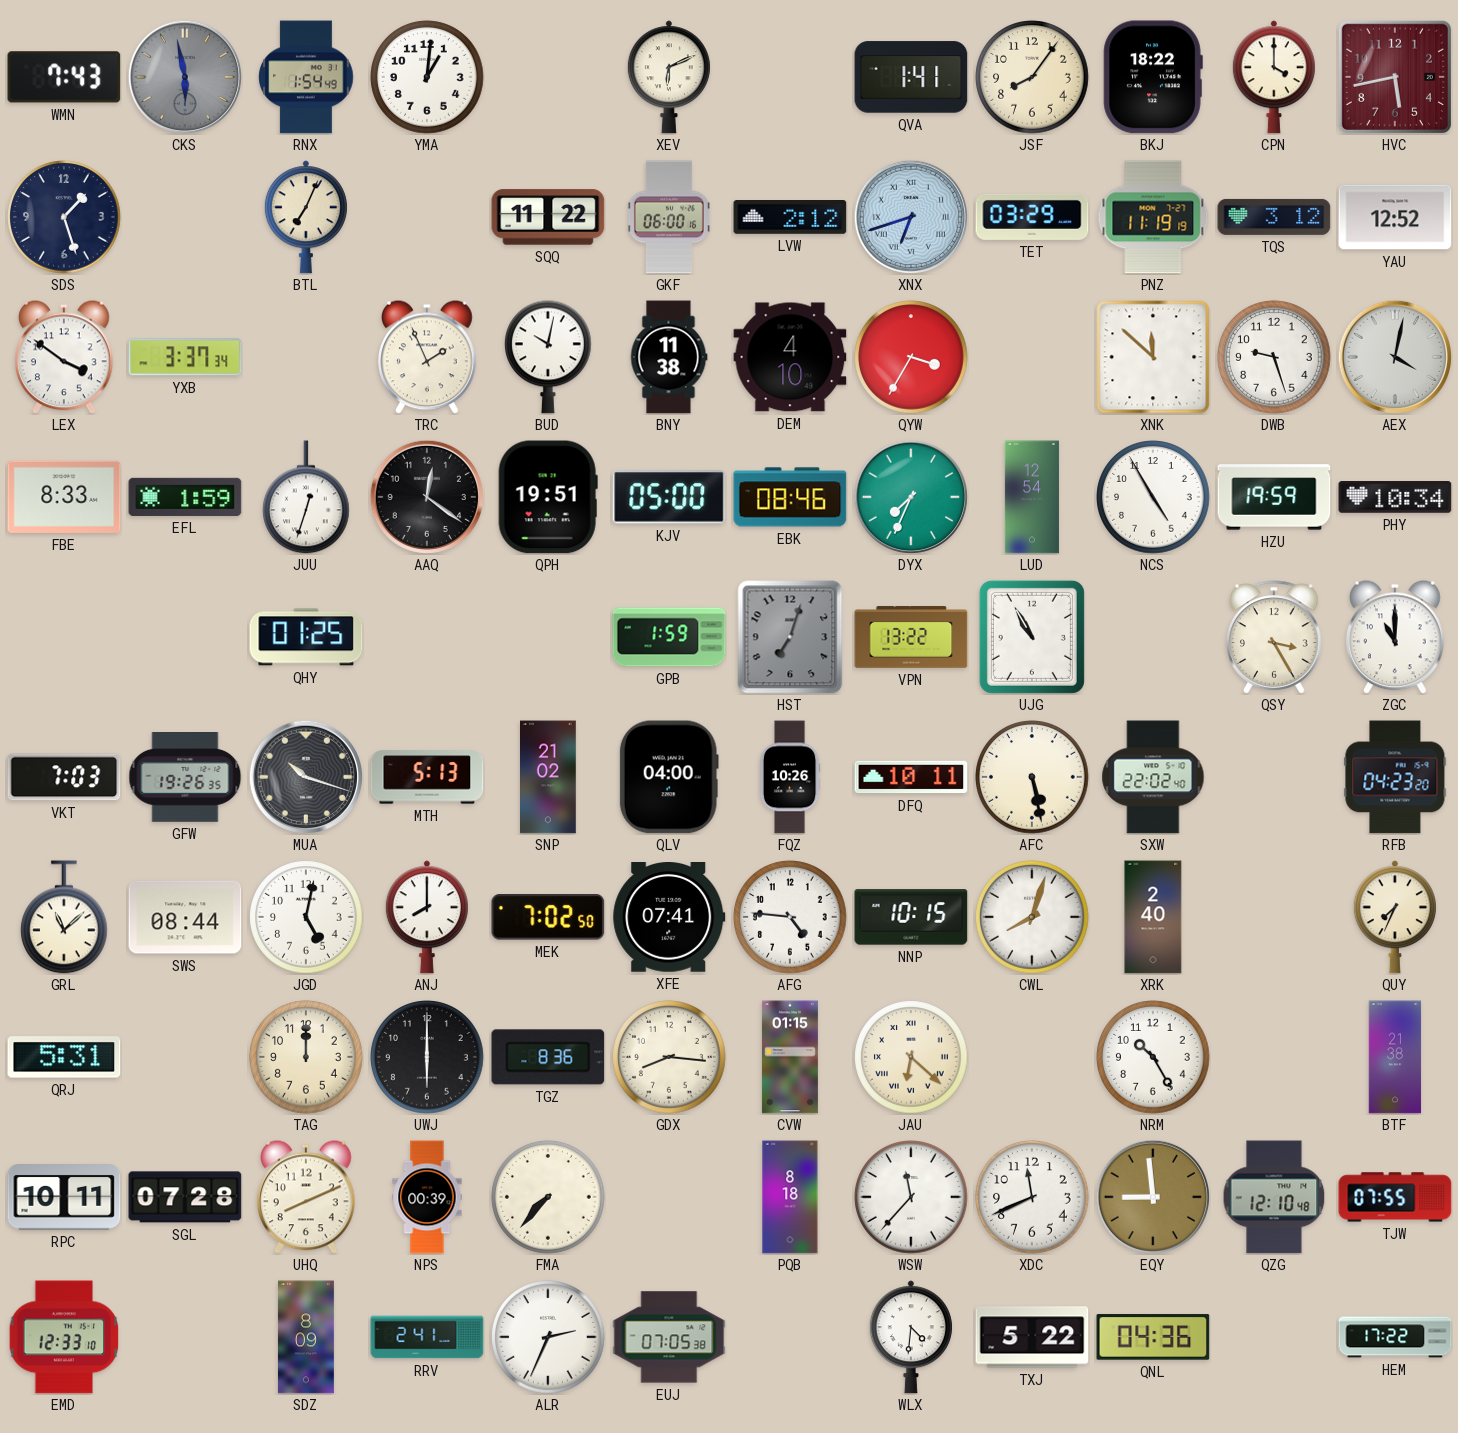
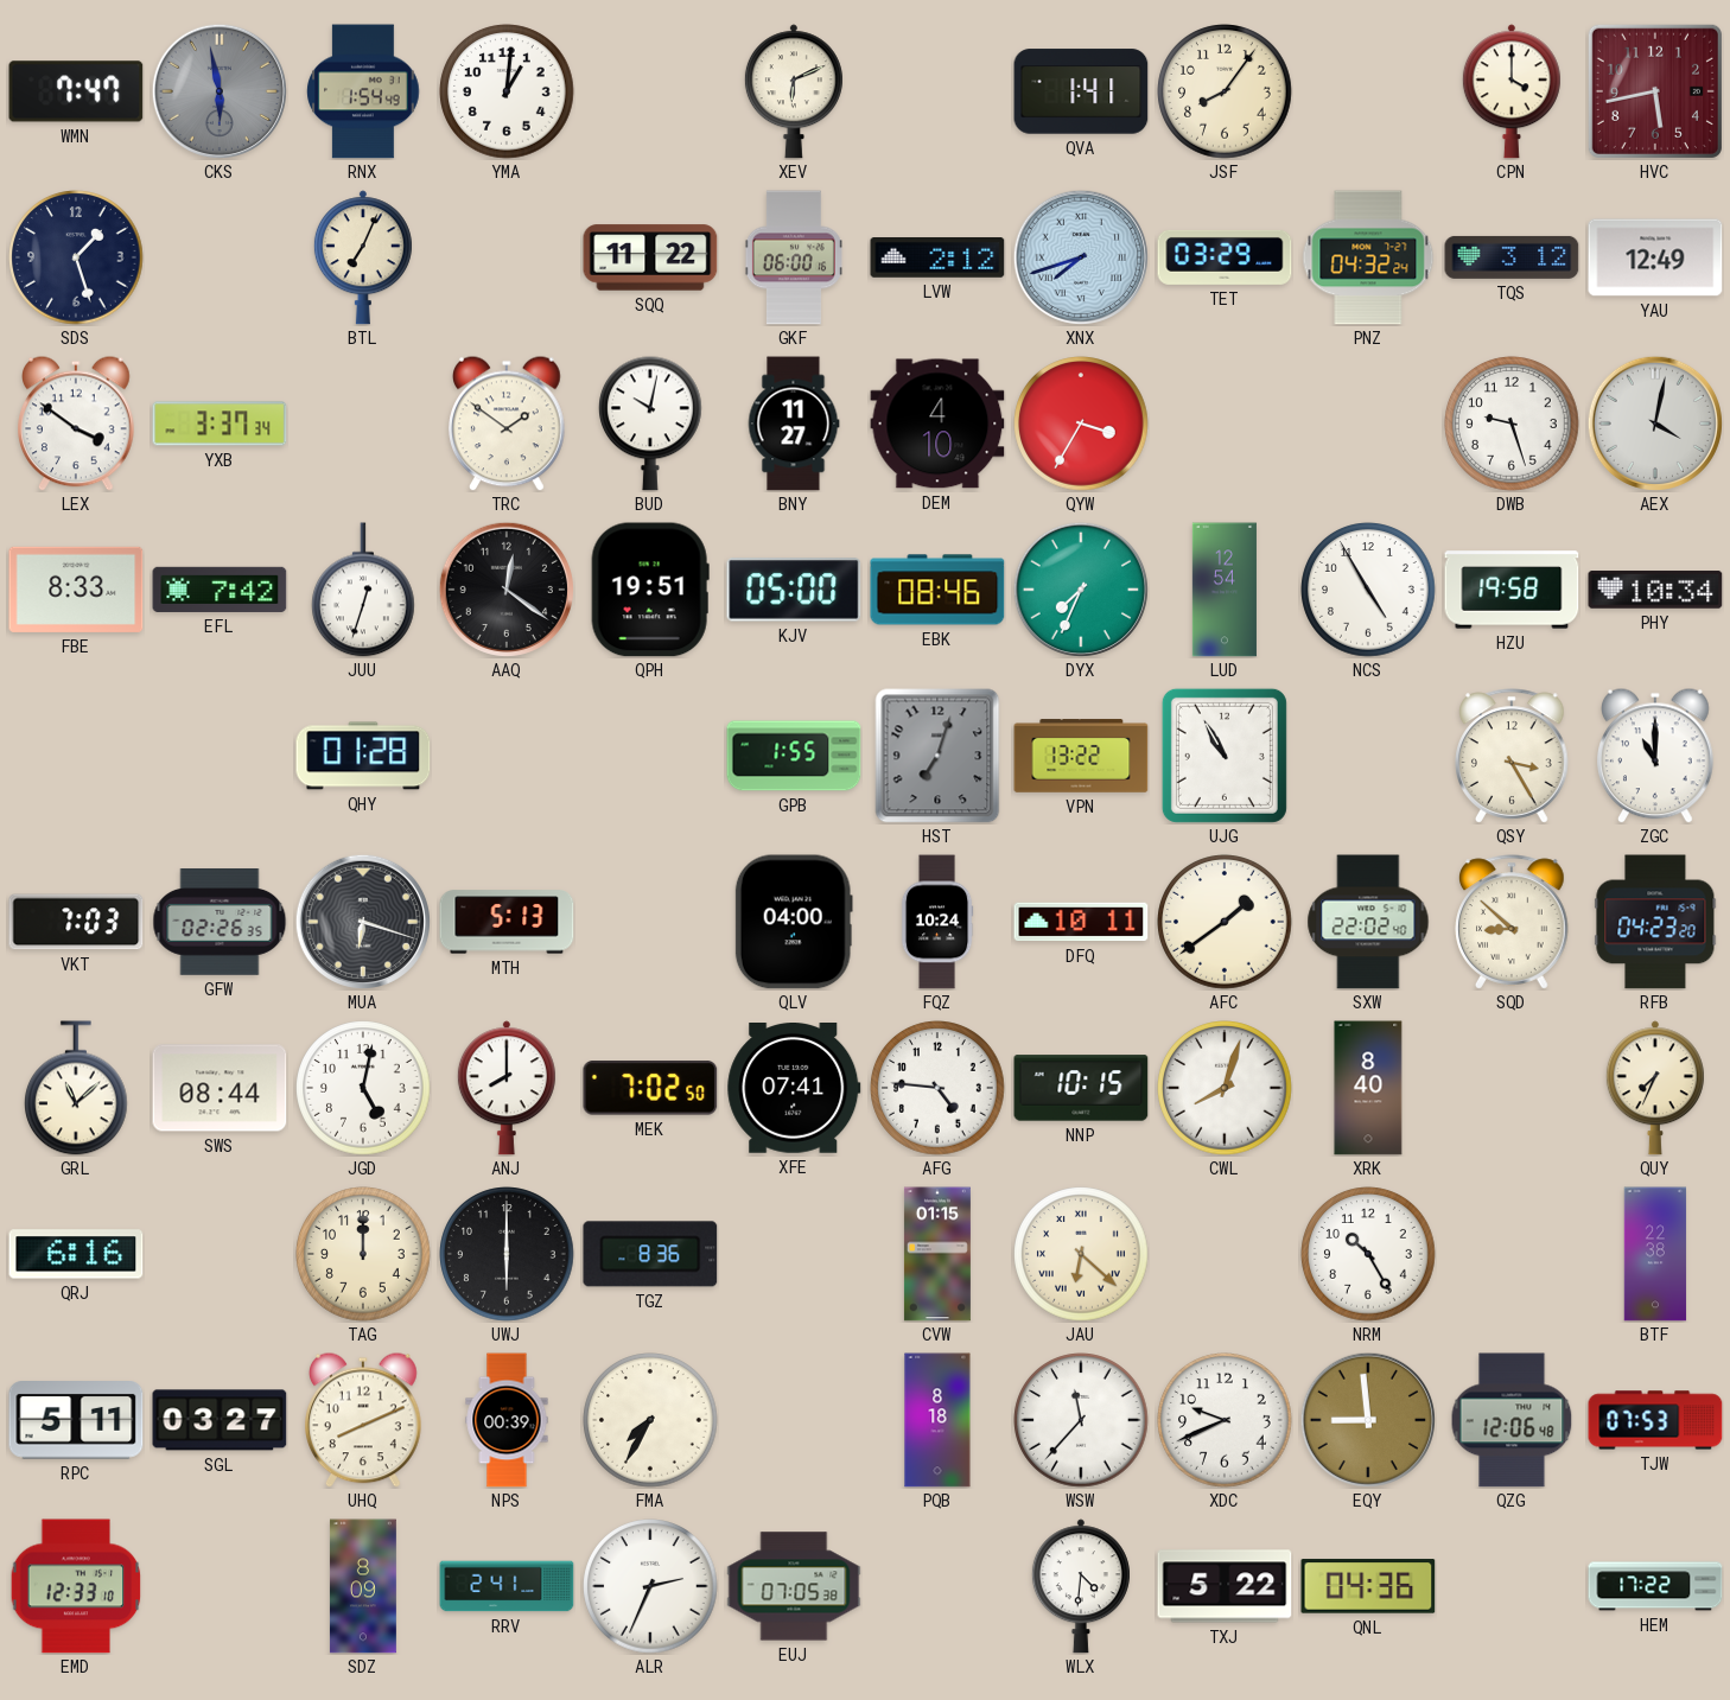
WMN: 7:43 -> 7:47
BKJ: 18:22 -> none
XNX: 6:42 -> 7:42
PNZ: 11:19 -> 04:32
YAU: 12:52 -> 12:49
TRC: 1:56 -> 1:51
BNY: 11:38 -> 11:27
XNK: 11:52 -> none
EFL: 1:59 -> 7:42
HZU: 19:59 -> 19:58
QHY: 01:25 -> 01:28
GPB: 1:59 -> 1:55
GFW: 19:26 -> 02:26
MUA: 10:18 -> 6:18
SNP: 21:02 -> none
FQZ: 10:26 -> 10:24
AFC: 5:28 -> 1:39
SQD: none -> 8:52
XRK: 2:40 -> 8:40
QRJ: 5:31 -> 6:16
GDX: 8:16 -> none
BTF: 21:38 -> 22:38
RPC: 10:11 -> 5:11
SGL: 07:28 -> 03:27
FMA: 7:37 -> 7:35
XDC: 11:41 -> 9:41
QZG: 12:10 -> 12:06
TJW: 07:55 -> 07:53
